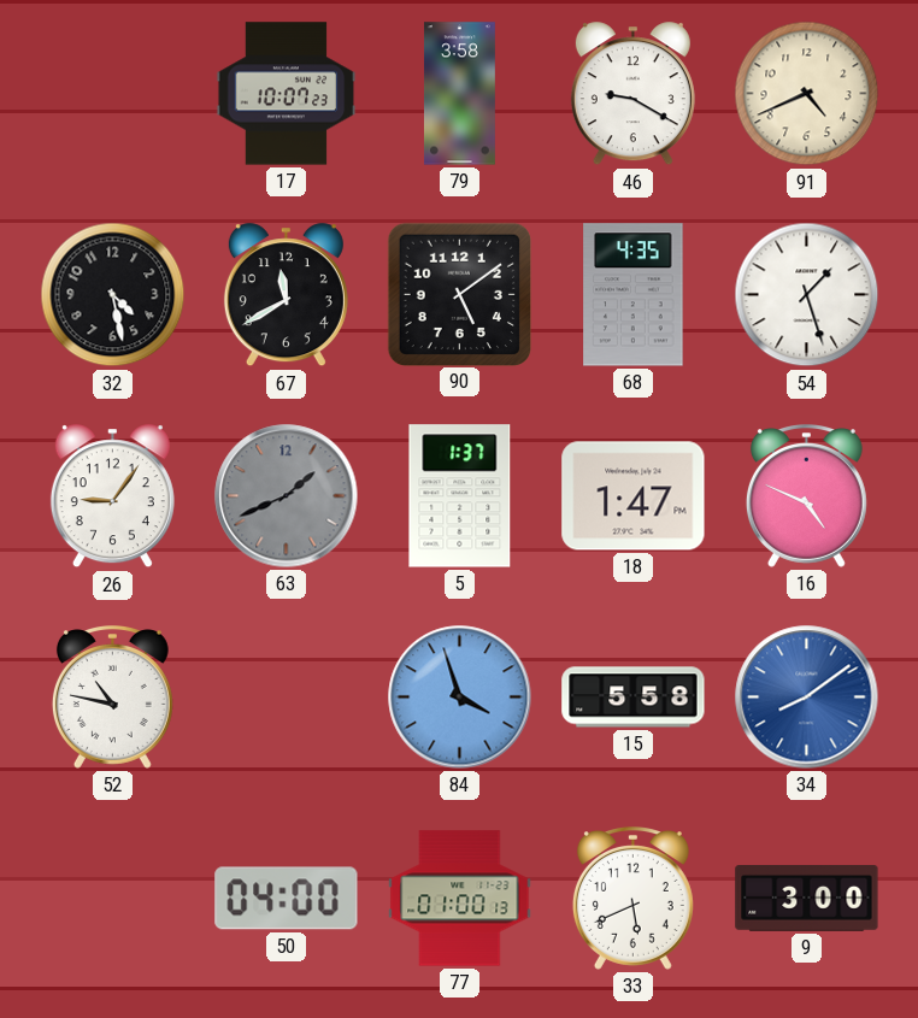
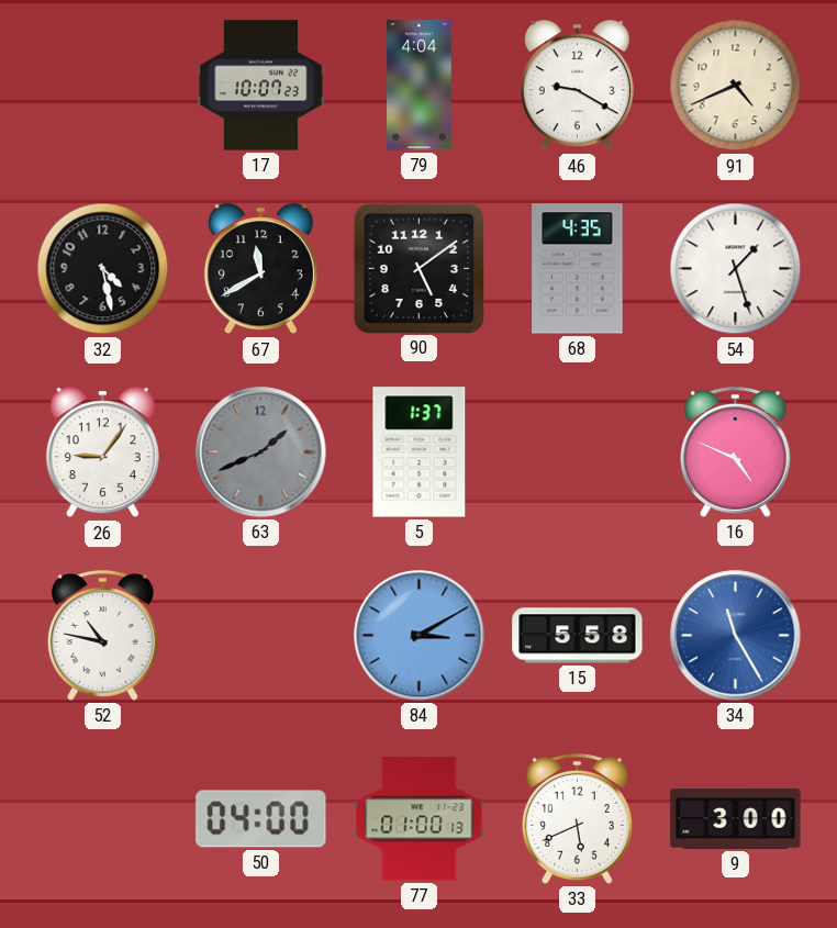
79: 3:58 -> 4:04
18: 1:47 -> none
84: 3:57 -> 3:10
34: 8:09 -> 11:25
